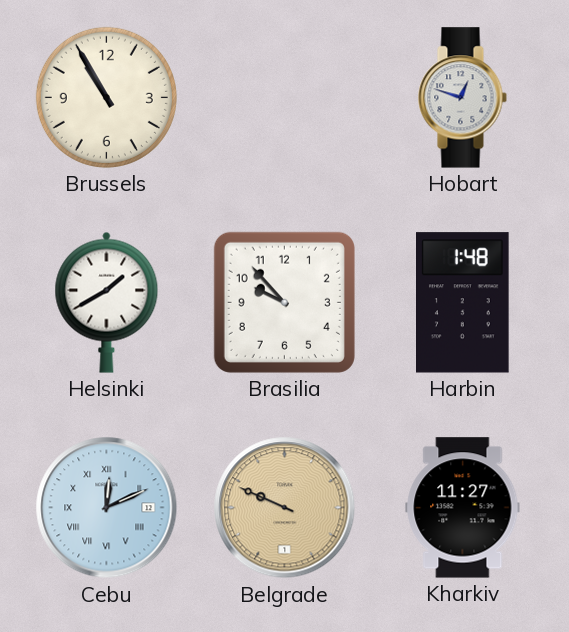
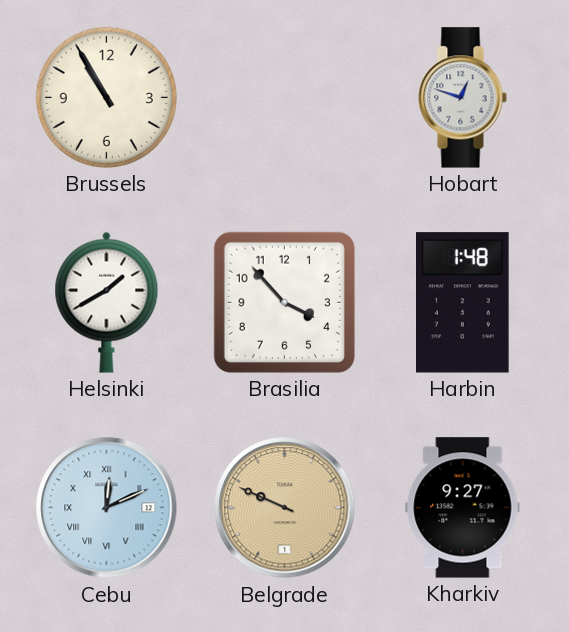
Brasilia: 9:53 -> 3:53
Kharkiv: 11:27 -> 9:27
